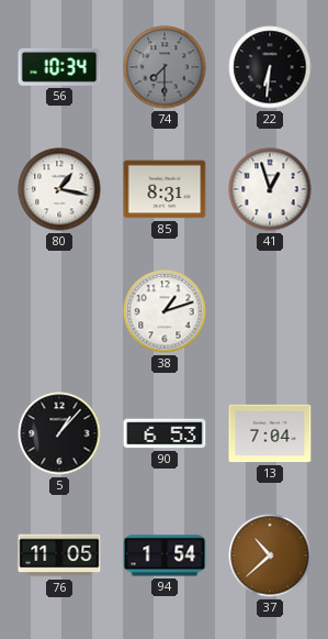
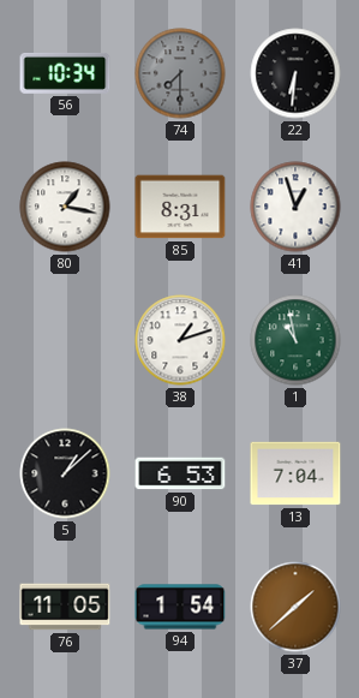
1: none -> 10:58
5: 1:07 -> 1:08
37: 10:38 -> 1:38
